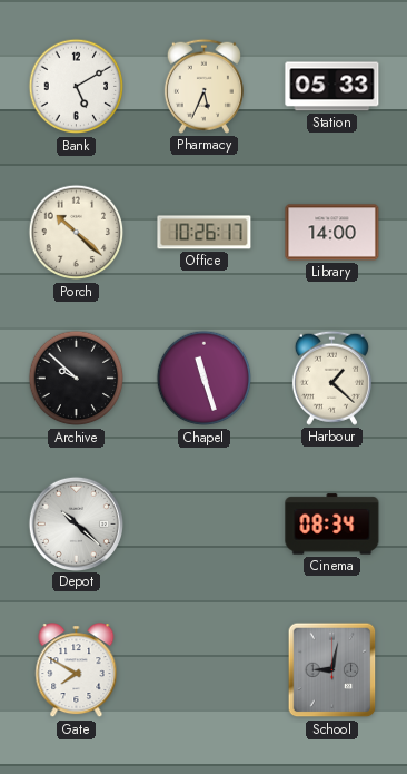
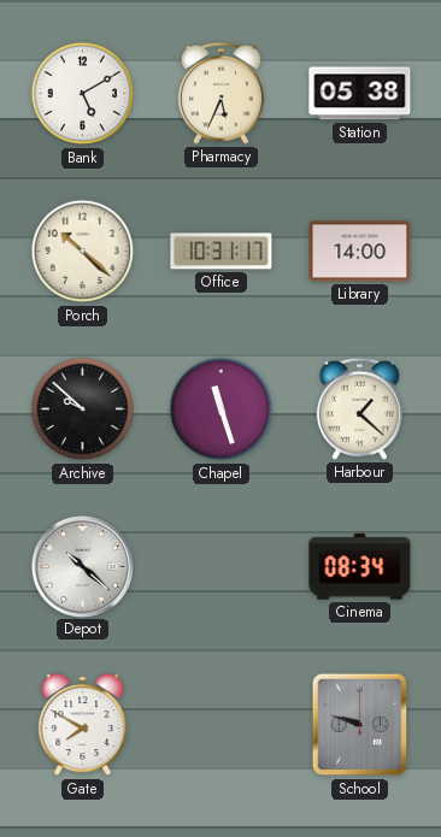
Station: 05:33 -> 05:38
Office: 10:26 -> 10:31
School: 9:02 -> 9:48
